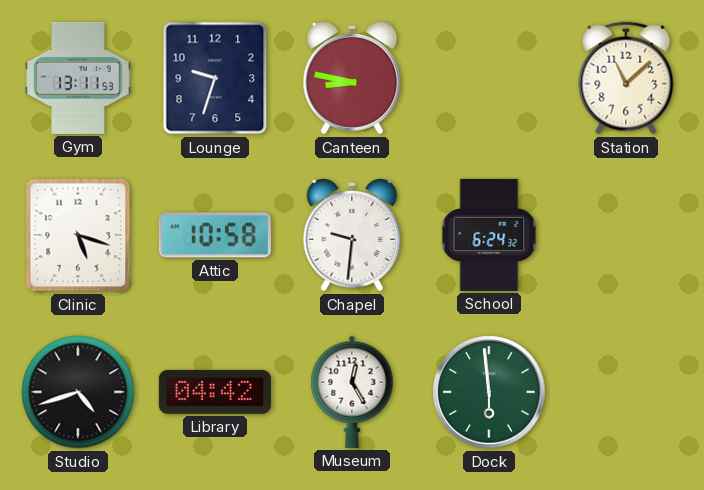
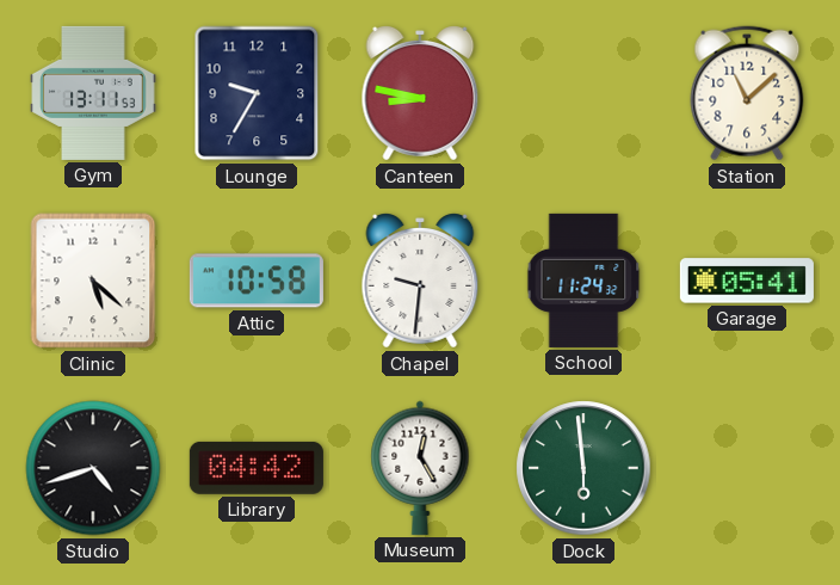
Lounge: 9:33 -> 9:35
Clinic: 5:18 -> 5:22
School: 6:24 -> 11:24
Garage: none -> 05:41
